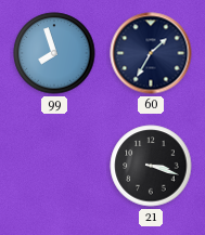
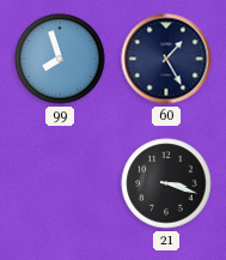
60: 1:35 -> 1:25
